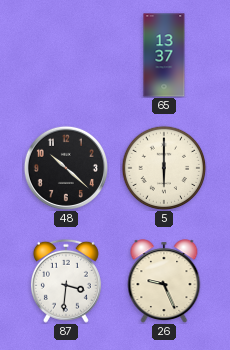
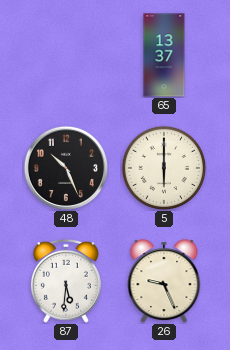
48: 10:22 -> 10:26
87: 3:31 -> 5:31
